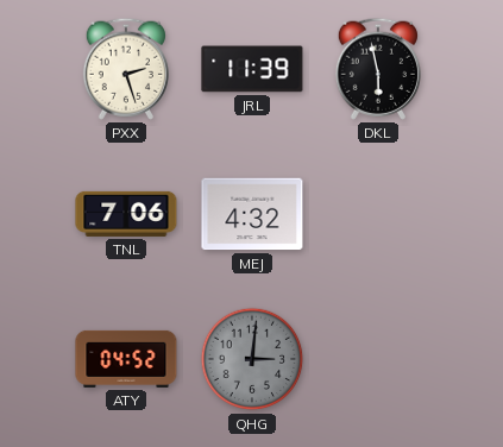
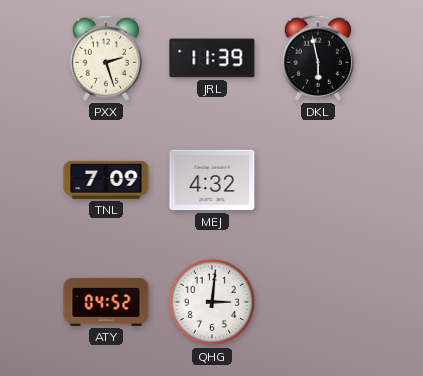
TNL: 7:06 -> 7:09
QHG dial: grey -> white
